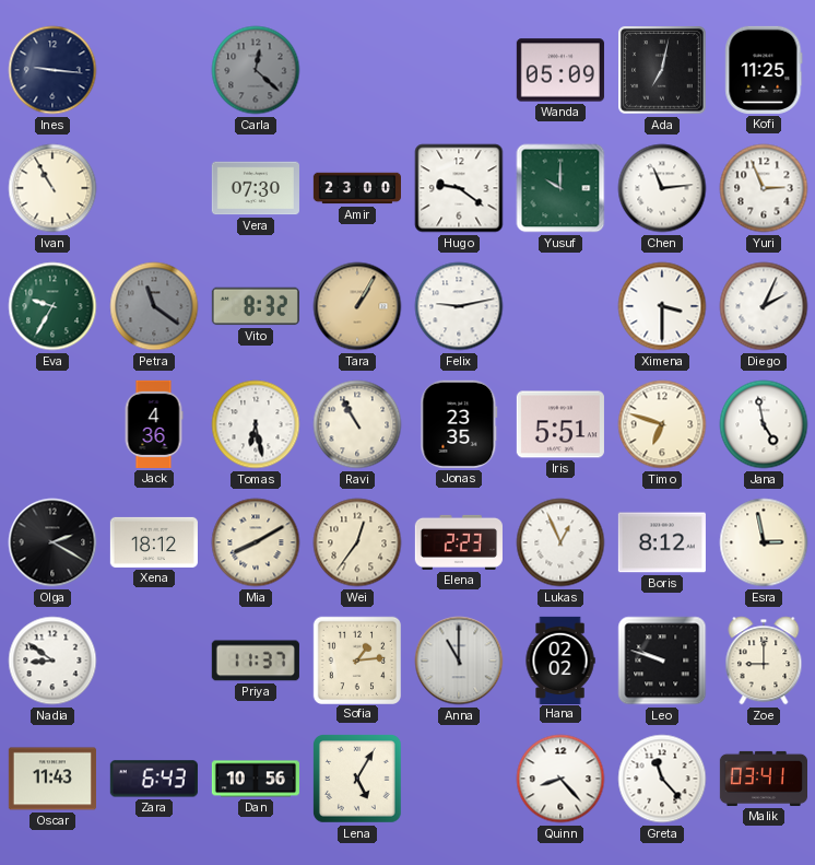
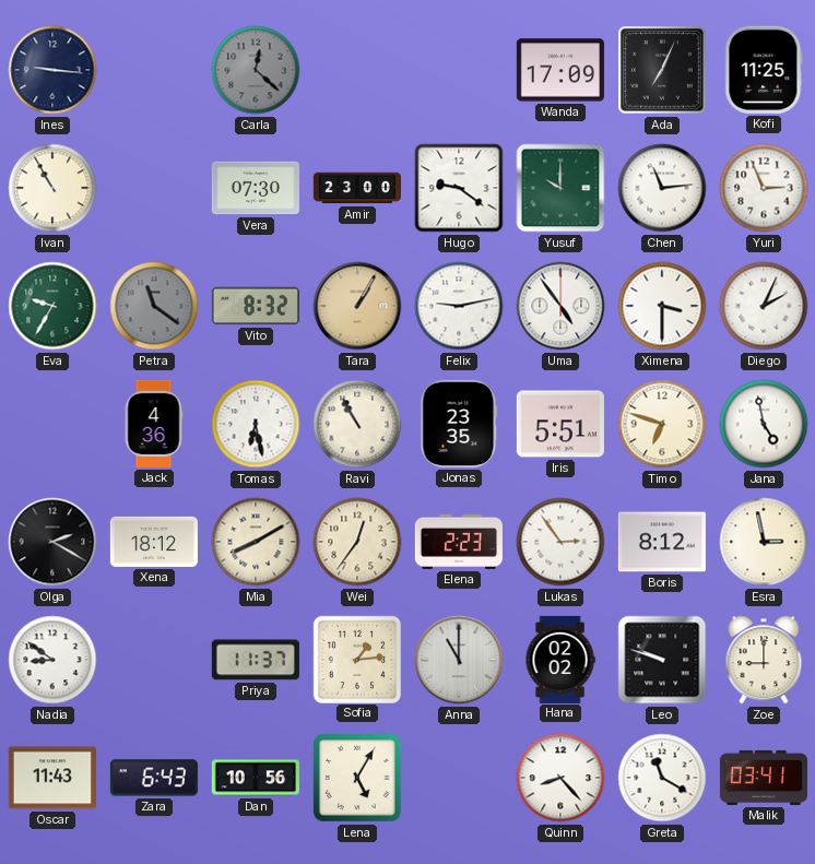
Wanda: 05:09 -> 17:09
Ada: 7:02 -> 7:04
Uma: none -> 4:54
Lukas: 12:56 -> 2:54
Greta: 11:23 -> 11:20
